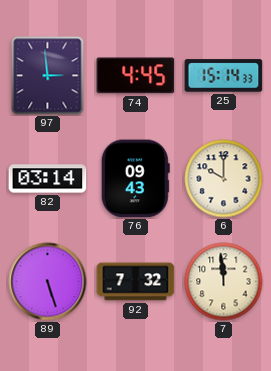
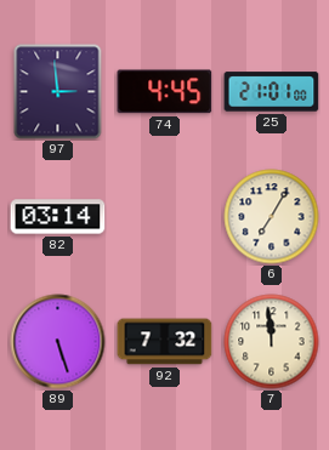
25: 15:14 -> 21:01
76: 09:43 -> none
6: 10:00 -> 7:05
